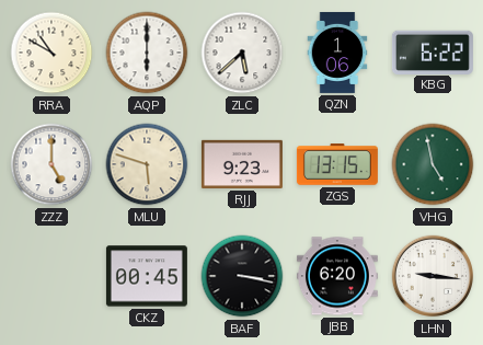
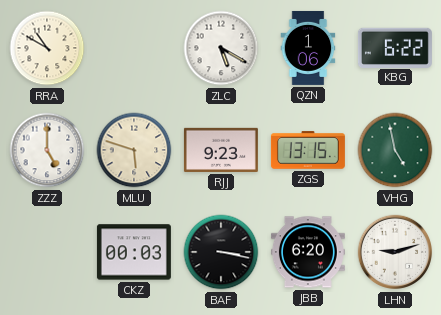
AQP: 6:00 -> none
ZLC: 5:38 -> 5:20
CKZ: 00:45 -> 00:03
LHN: 9:16 -> 9:12
